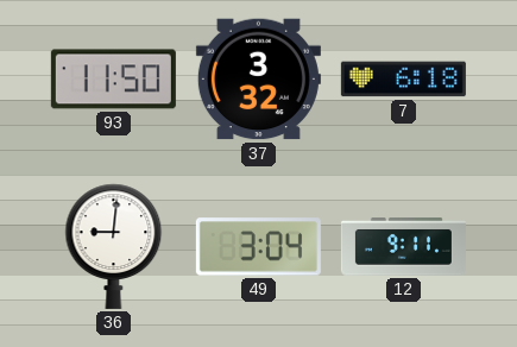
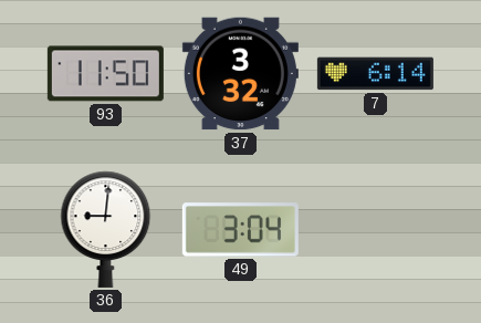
7: 6:18 -> 6:14
12: 9:11 -> none
